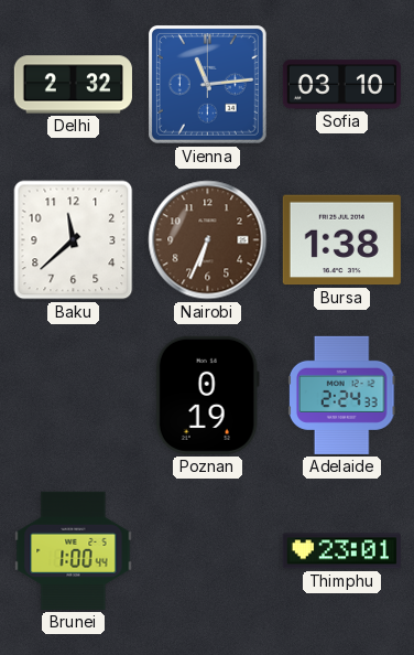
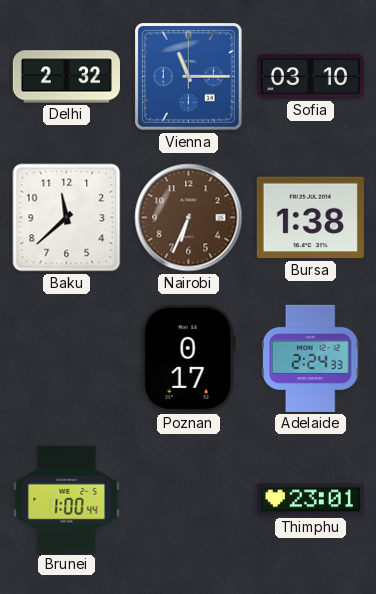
Vienna: 11:14 -> 11:15
Poznan: 0:19 -> 0:17
